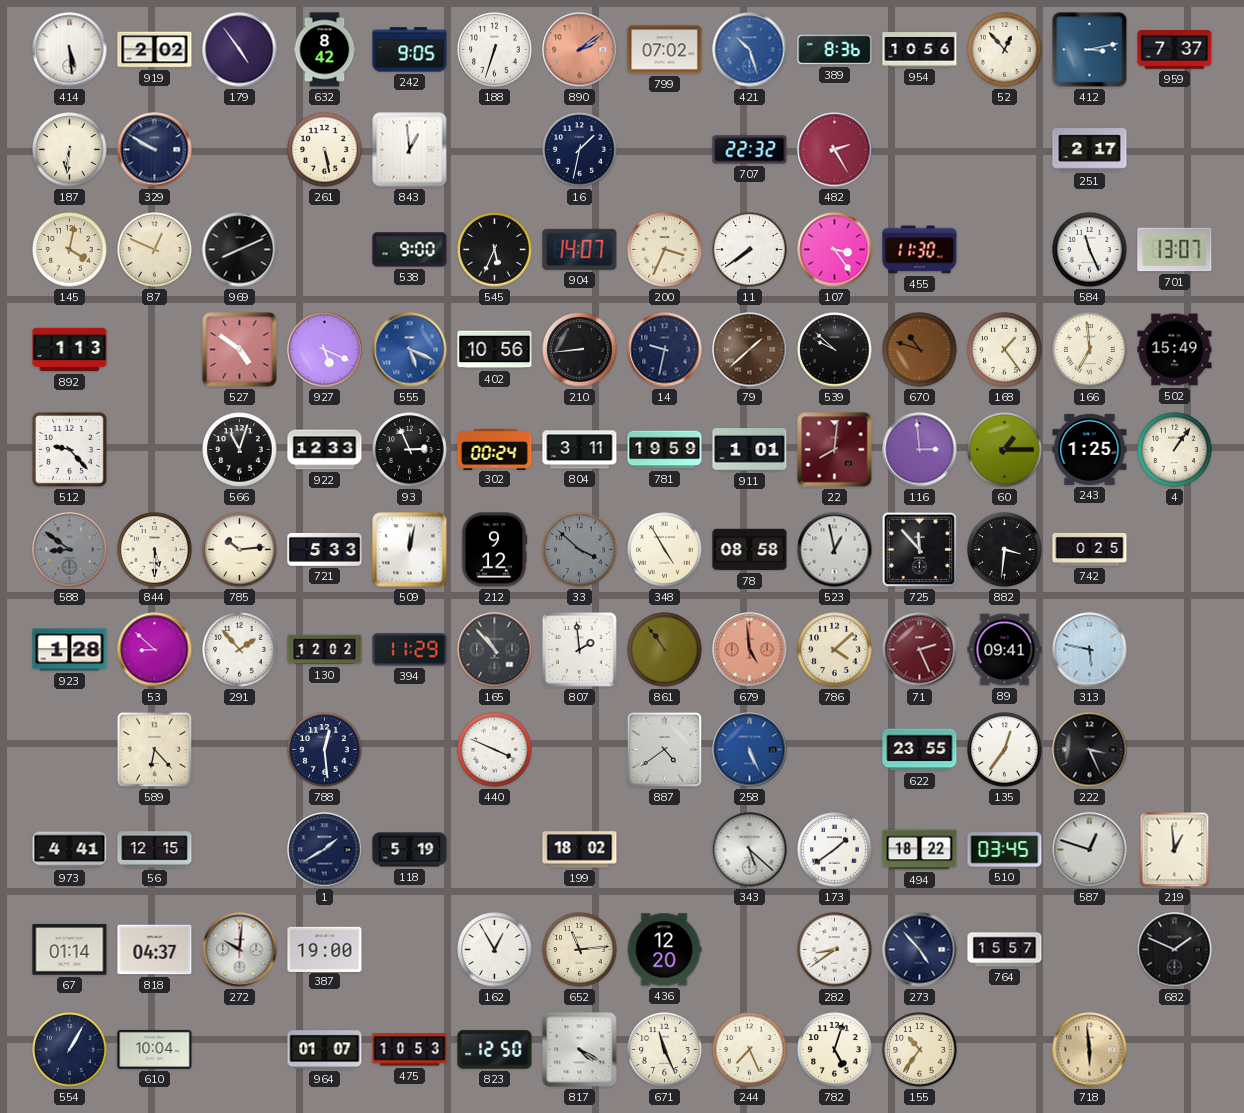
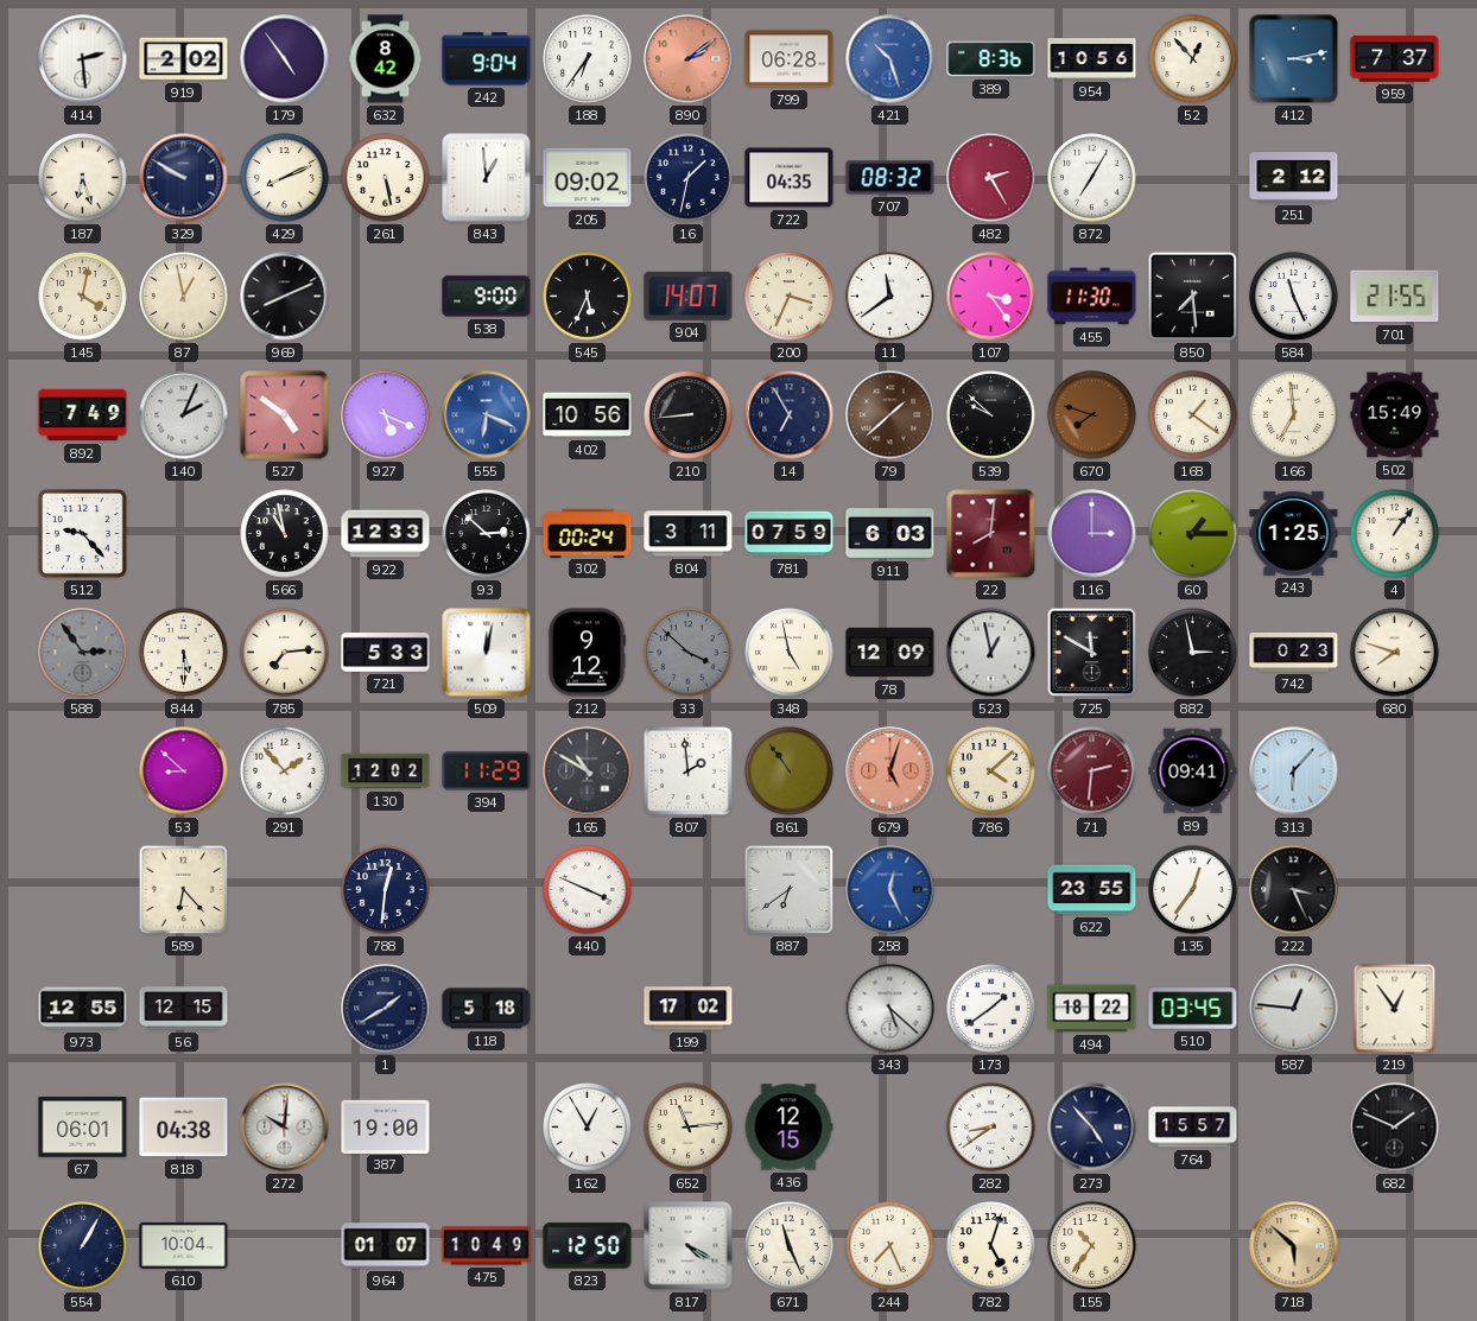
414: 5:29 -> 2:29
242: 9:05 -> 9:04
188: 6:33 -> 6:36
799: 07:02 -> 06:28
187: 6:31 -> 6:27
429: none -> 8:11
205: none -> 09:02
722: none -> 04:35
707: 22:32 -> 08:32
872: none -> 7:05
251: 2:17 -> 2:12
87: 12:49 -> 12:58
11: 7:39 -> 11:39
850: none -> 7:29
701: 13:07 -> 21:55
892: 1:13 -> 7:49
140: none -> 2:04
555: 5:19 -> 6:19
14: 9:32 -> 6:55
670: 10:48 -> 7:48
168: 1:24 -> 1:21
566: 11:03 -> 10:58
93: 2:56 -> 2:52
781: 19:59 -> 07:59
911: 1:01 -> 6:03
116: 2:59 -> 3:00
588: 8:51 -> 2:54
785: 10:14 -> 7:14
348: 4:55 -> 4:58
78: 08:58 -> 12:09
725: 11:53 -> 11:50
882: 3:31 -> 2:58
742: 0:25 -> 0:23
680: none -> 7:48
923: 1:28 -> none
165: 10:53 -> 10:50
679: 4:59 -> 5:03
71: 2:26 -> 2:31
313: 5:47 -> 6:07
788: 12:29 -> 12:31
887: 4:39 -> 6:39
258: 5:26 -> 12:26
973: 4:41 -> 12:55
118: 5:19 -> 5:18
199: 18:02 -> 17:02
587: 12:48 -> 12:46
219: 12:59 -> 12:54
67: 01:14 -> 06:01
818: 04:37 -> 04:38
436: 12:20 -> 12:15
475: 10:53 -> 10:49
718: 5:59 -> 5:52
